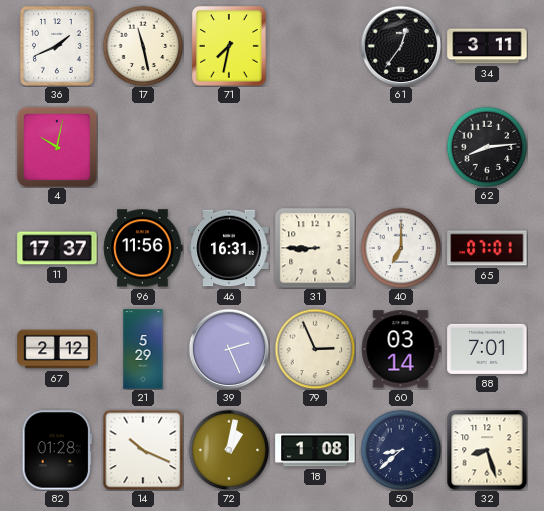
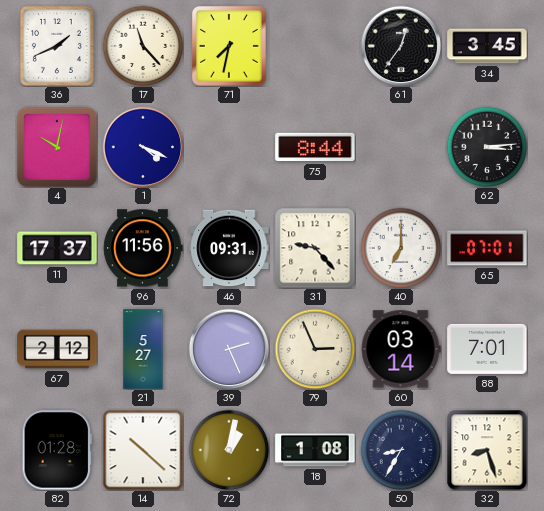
17: 11:28 -> 11:23
34: 3:11 -> 3:45
1: none -> 4:19
75: none -> 8:44
62: 8:14 -> 3:14
46: 16:31 -> 09:31
31: 8:45 -> 9:23
21: 5:29 -> 5:27
14: 10:19 -> 10:22
50: 8:38 -> 8:35
